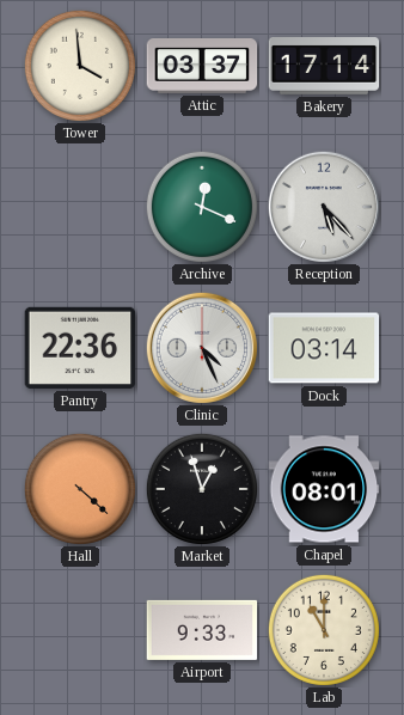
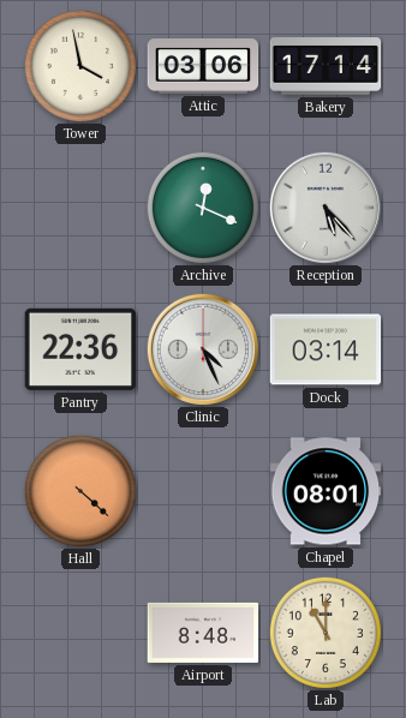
Tower: 3:59 -> 3:58
Attic: 03:37 -> 03:06
Market: 12:57 -> none
Airport: 9:33 -> 8:48
